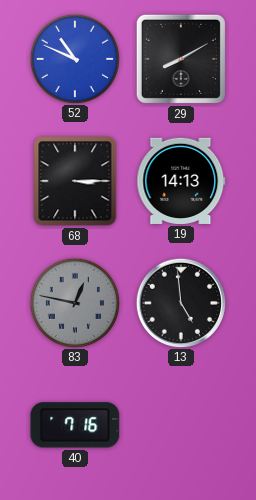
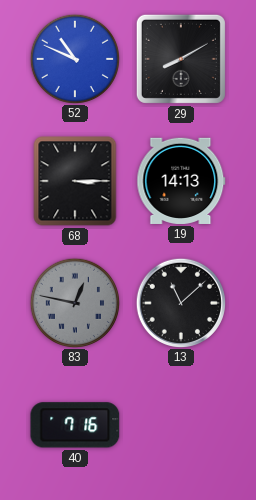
13: 4:59 -> 11:08
